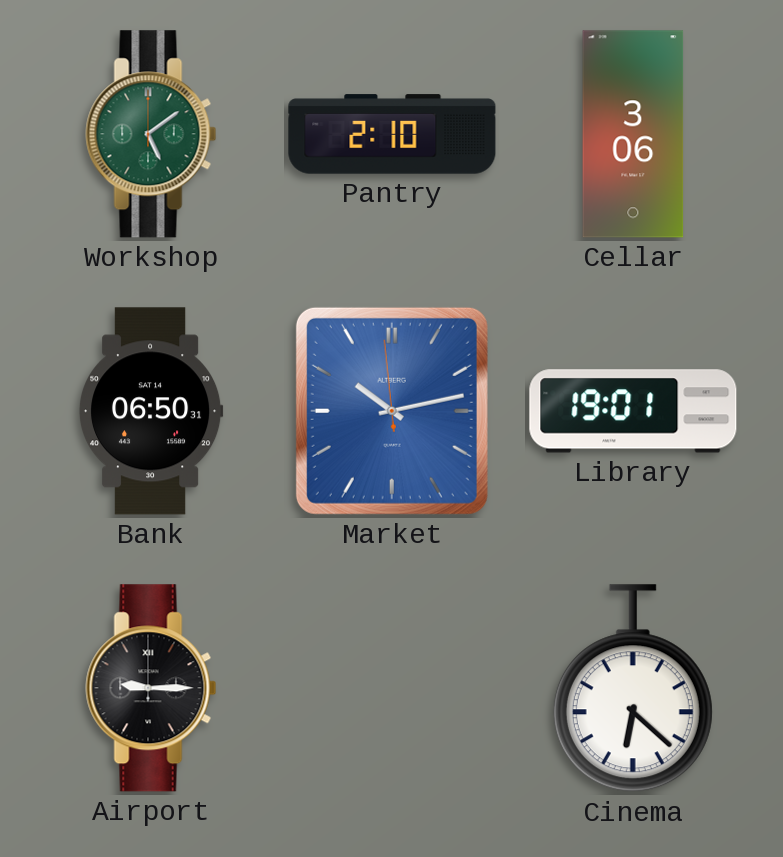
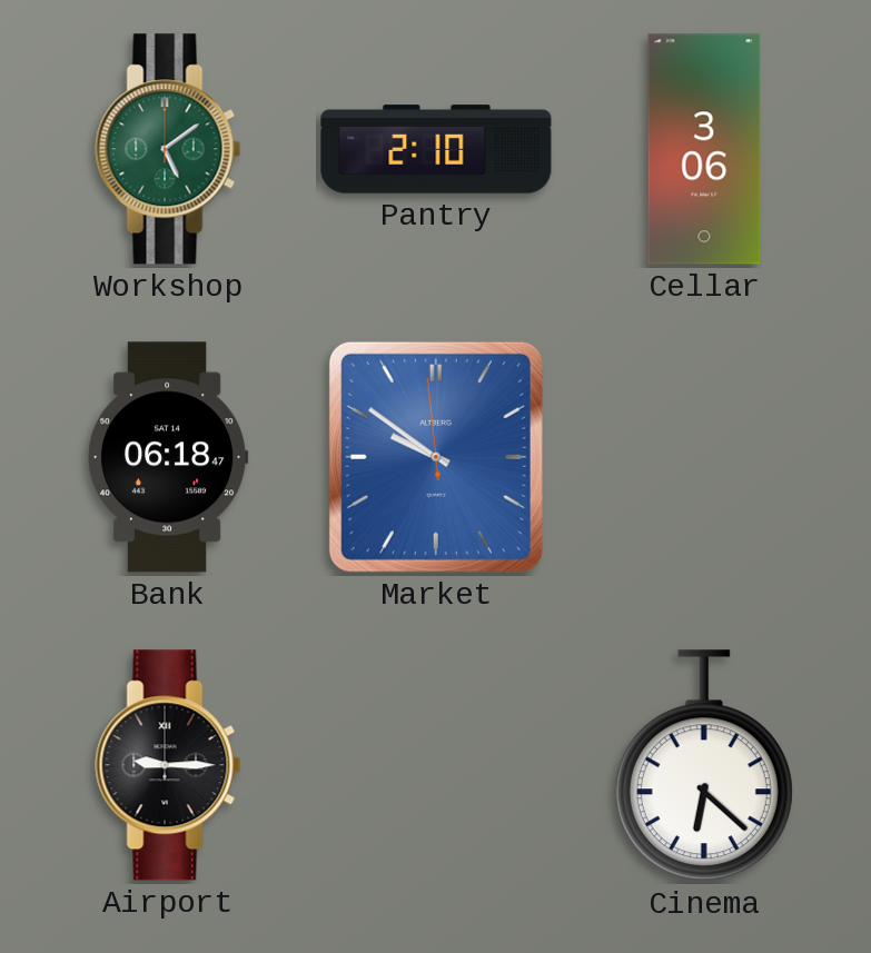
Bank: 06:50 -> 06:18
Market: 10:12 -> 9:50
Library: 19:01 -> none
